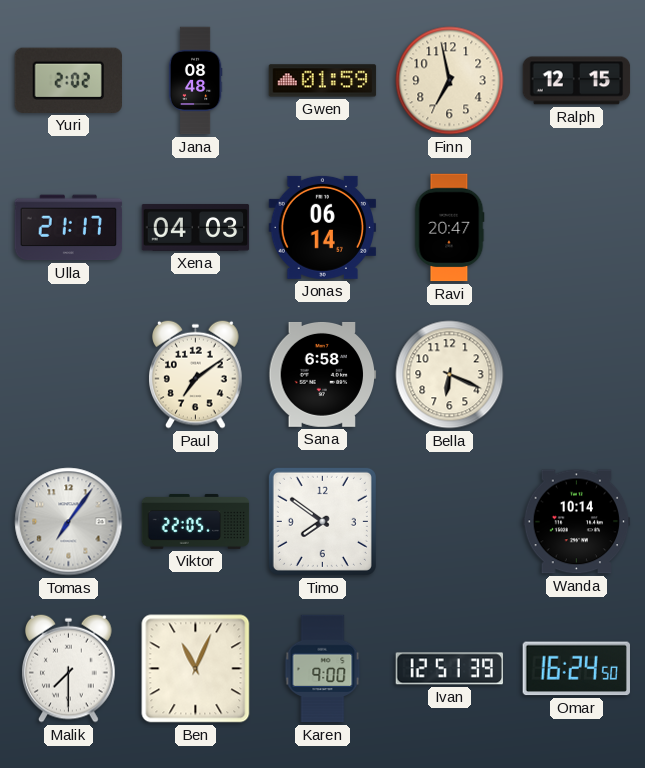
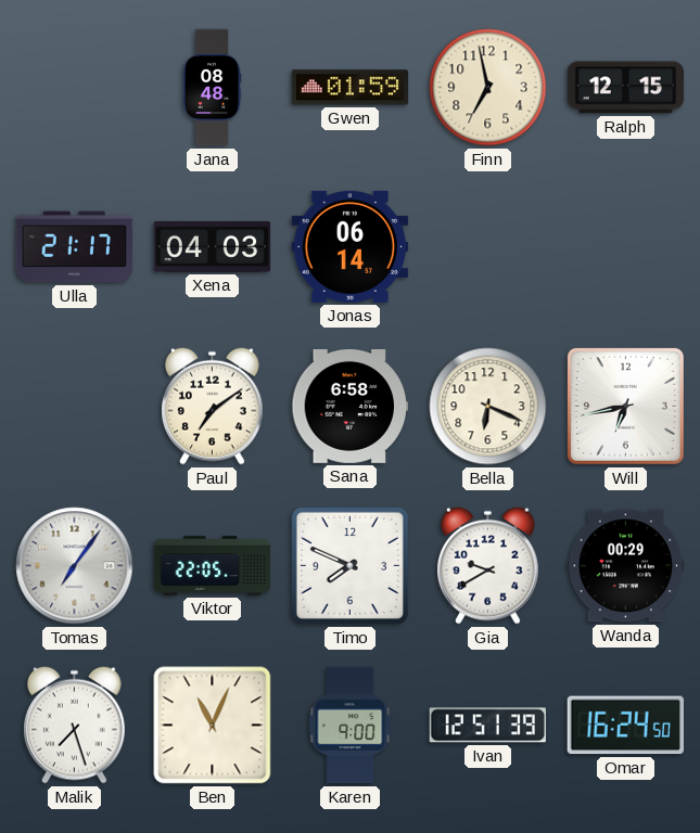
Yuri: 2:02 -> none
Ravi: 20:47 -> none
Will: none -> 6:43
Timo: 7:51 -> 7:49
Gia: none -> 9:40
Wanda: 10:14 -> 00:29
Malik: 7:30 -> 7:27
